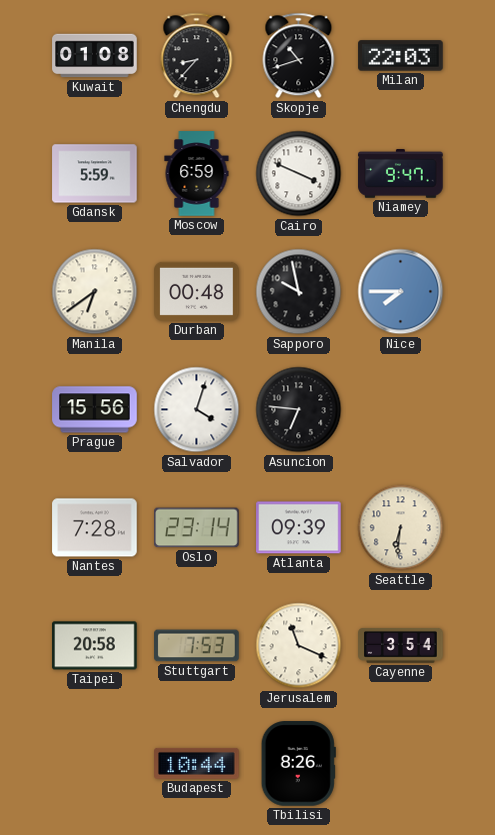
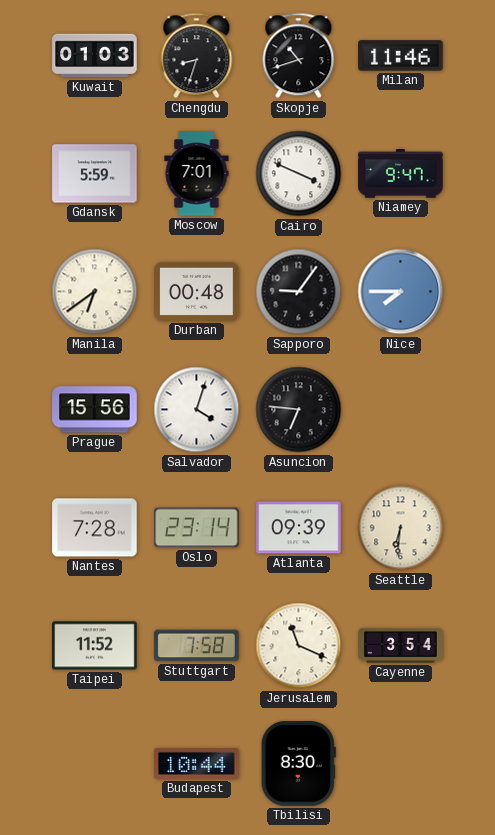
Kuwait: 01:08 -> 01:03
Chengdu: 8:37 -> 8:33
Milan: 22:03 -> 11:46
Moscow: 6:59 -> 7:01
Sapporo: 9:58 -> 9:06
Taipei: 20:58 -> 11:52
Stuttgart: 7:53 -> 7:58
Tbilisi: 8:26 -> 8:30
